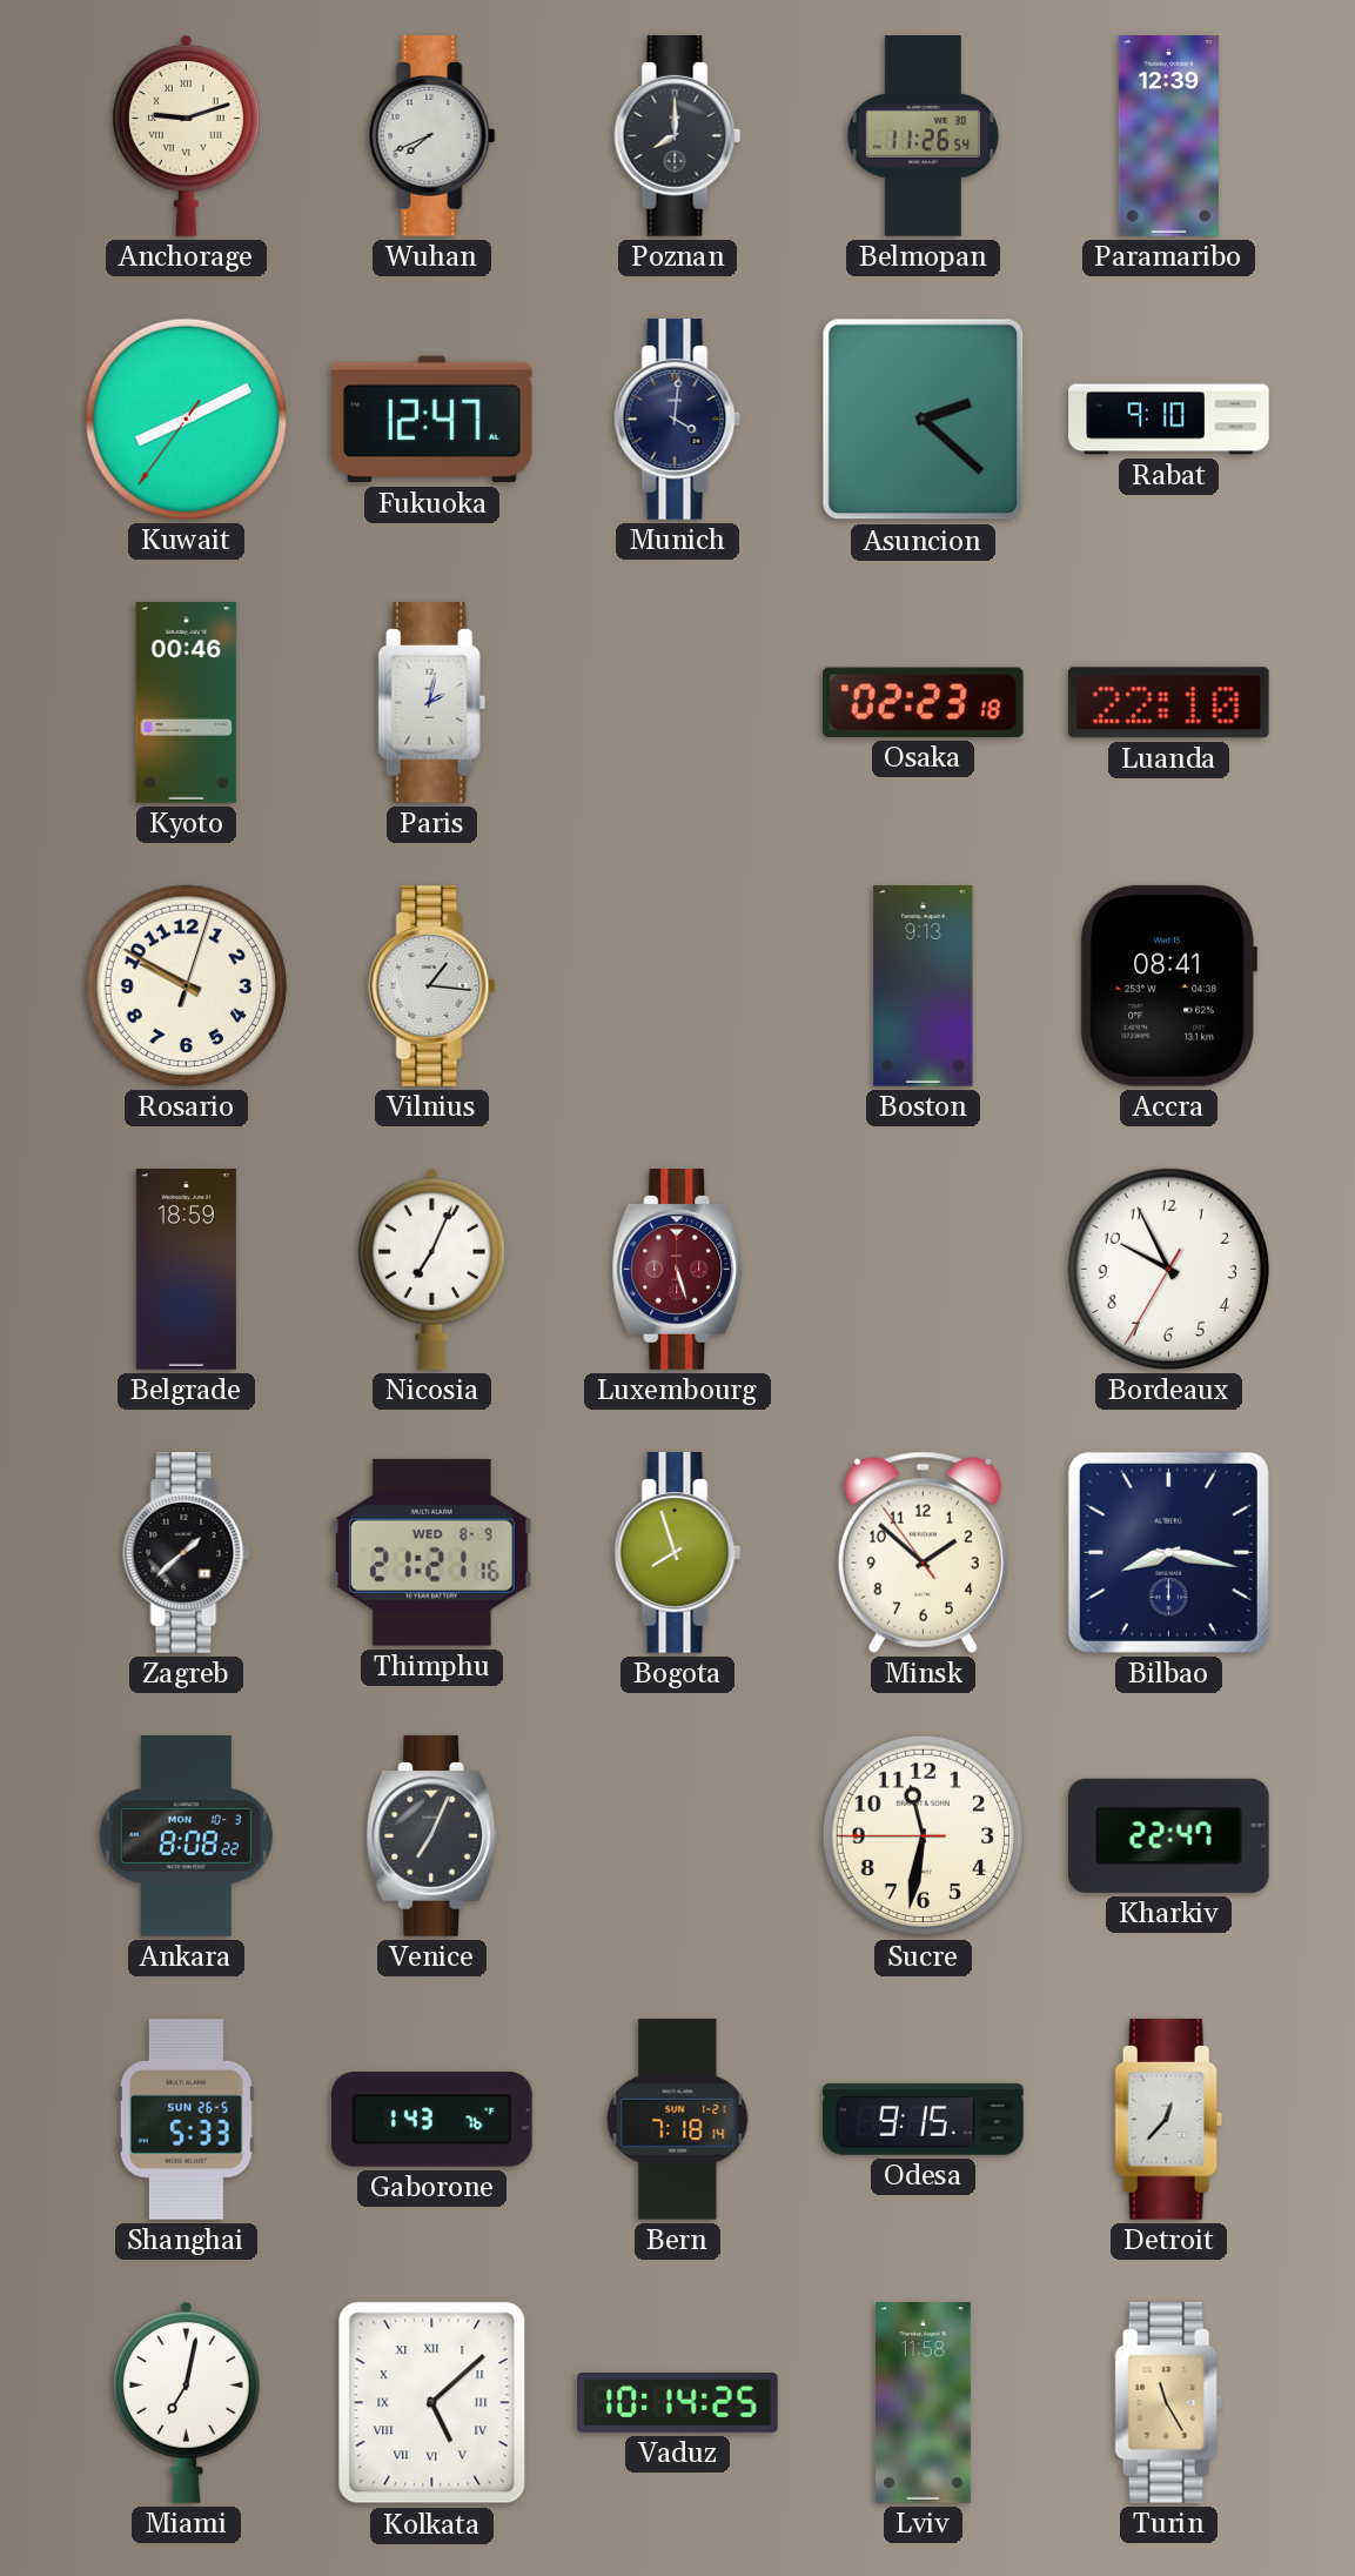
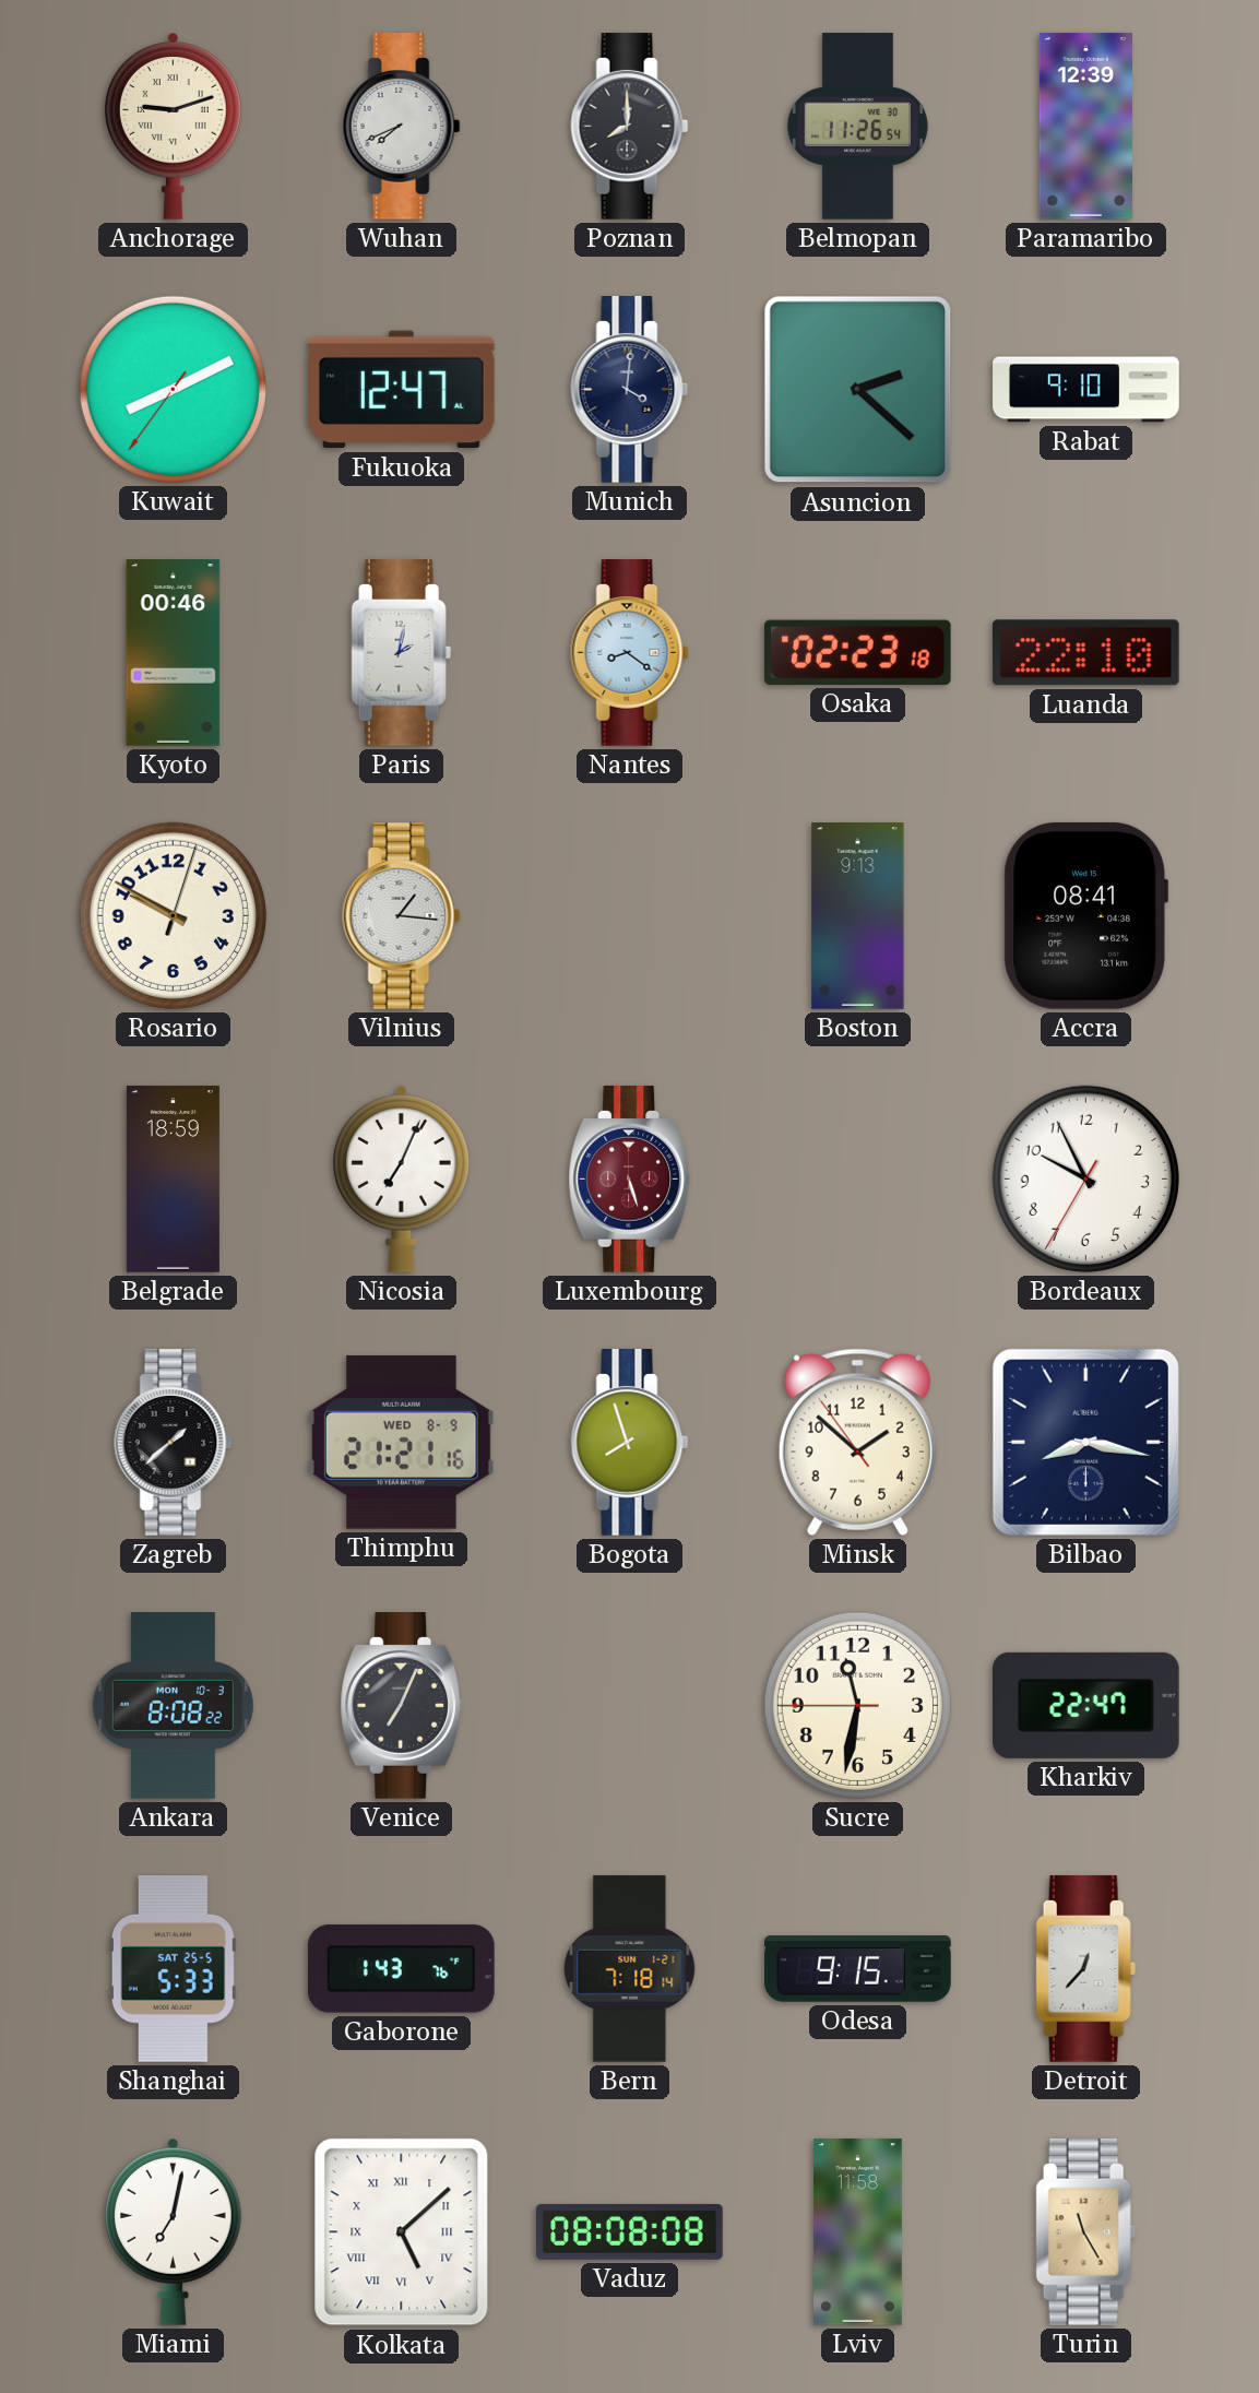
Nantes: none -> 8:21
Shanghai date: SUN 26-5 -> SAT 25-5
Vaduz: 10:14 -> 08:08
